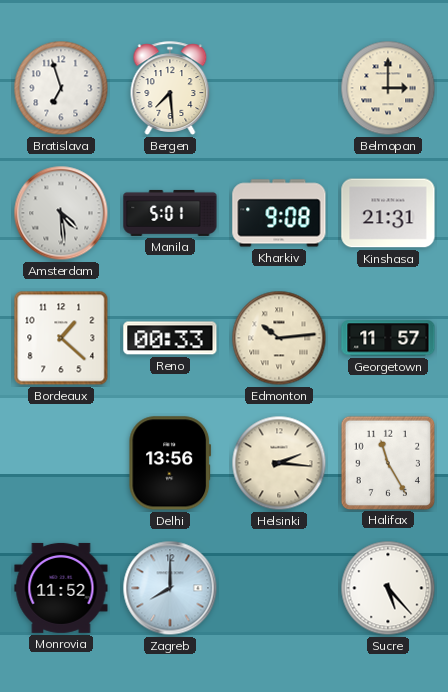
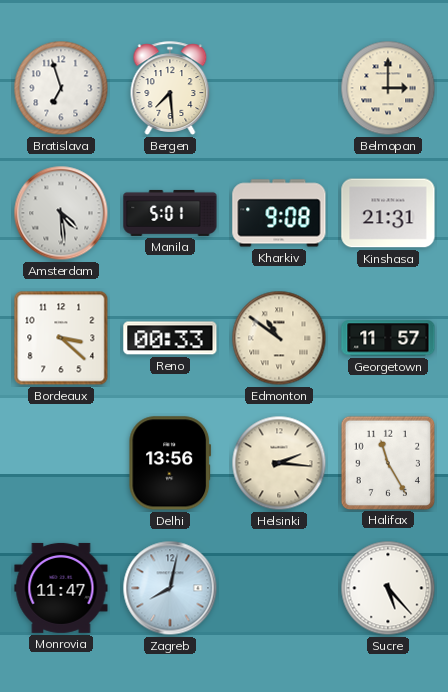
Bordeaux: 1:22 -> 3:22
Edmonton: 10:14 -> 10:51
Monrovia: 11:52 -> 11:47
Zagreb: 8:00 -> 8:02
